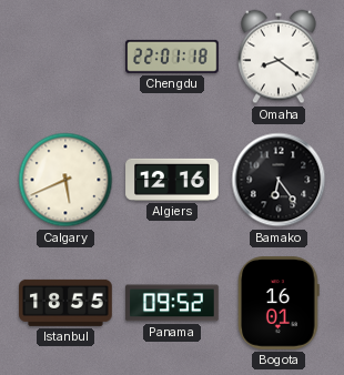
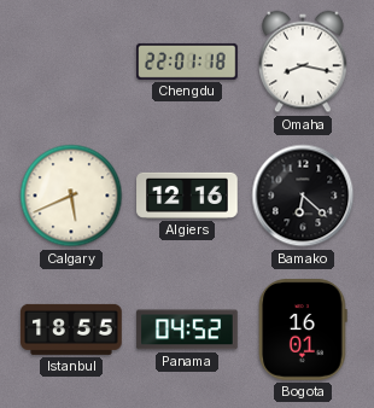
Omaha: 8:21 -> 8:17
Bamako: 6:24 -> 6:22
Panama: 09:52 -> 04:52
